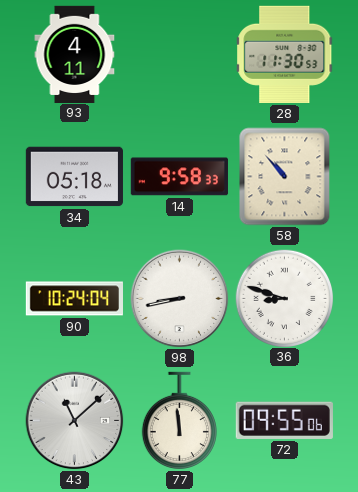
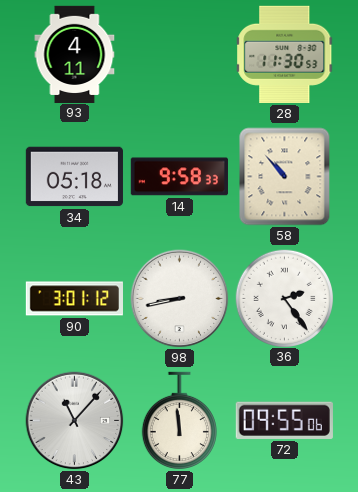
90: 10:24 -> 3:01
36: 8:48 -> 2:24
43: 11:08 -> 11:07
